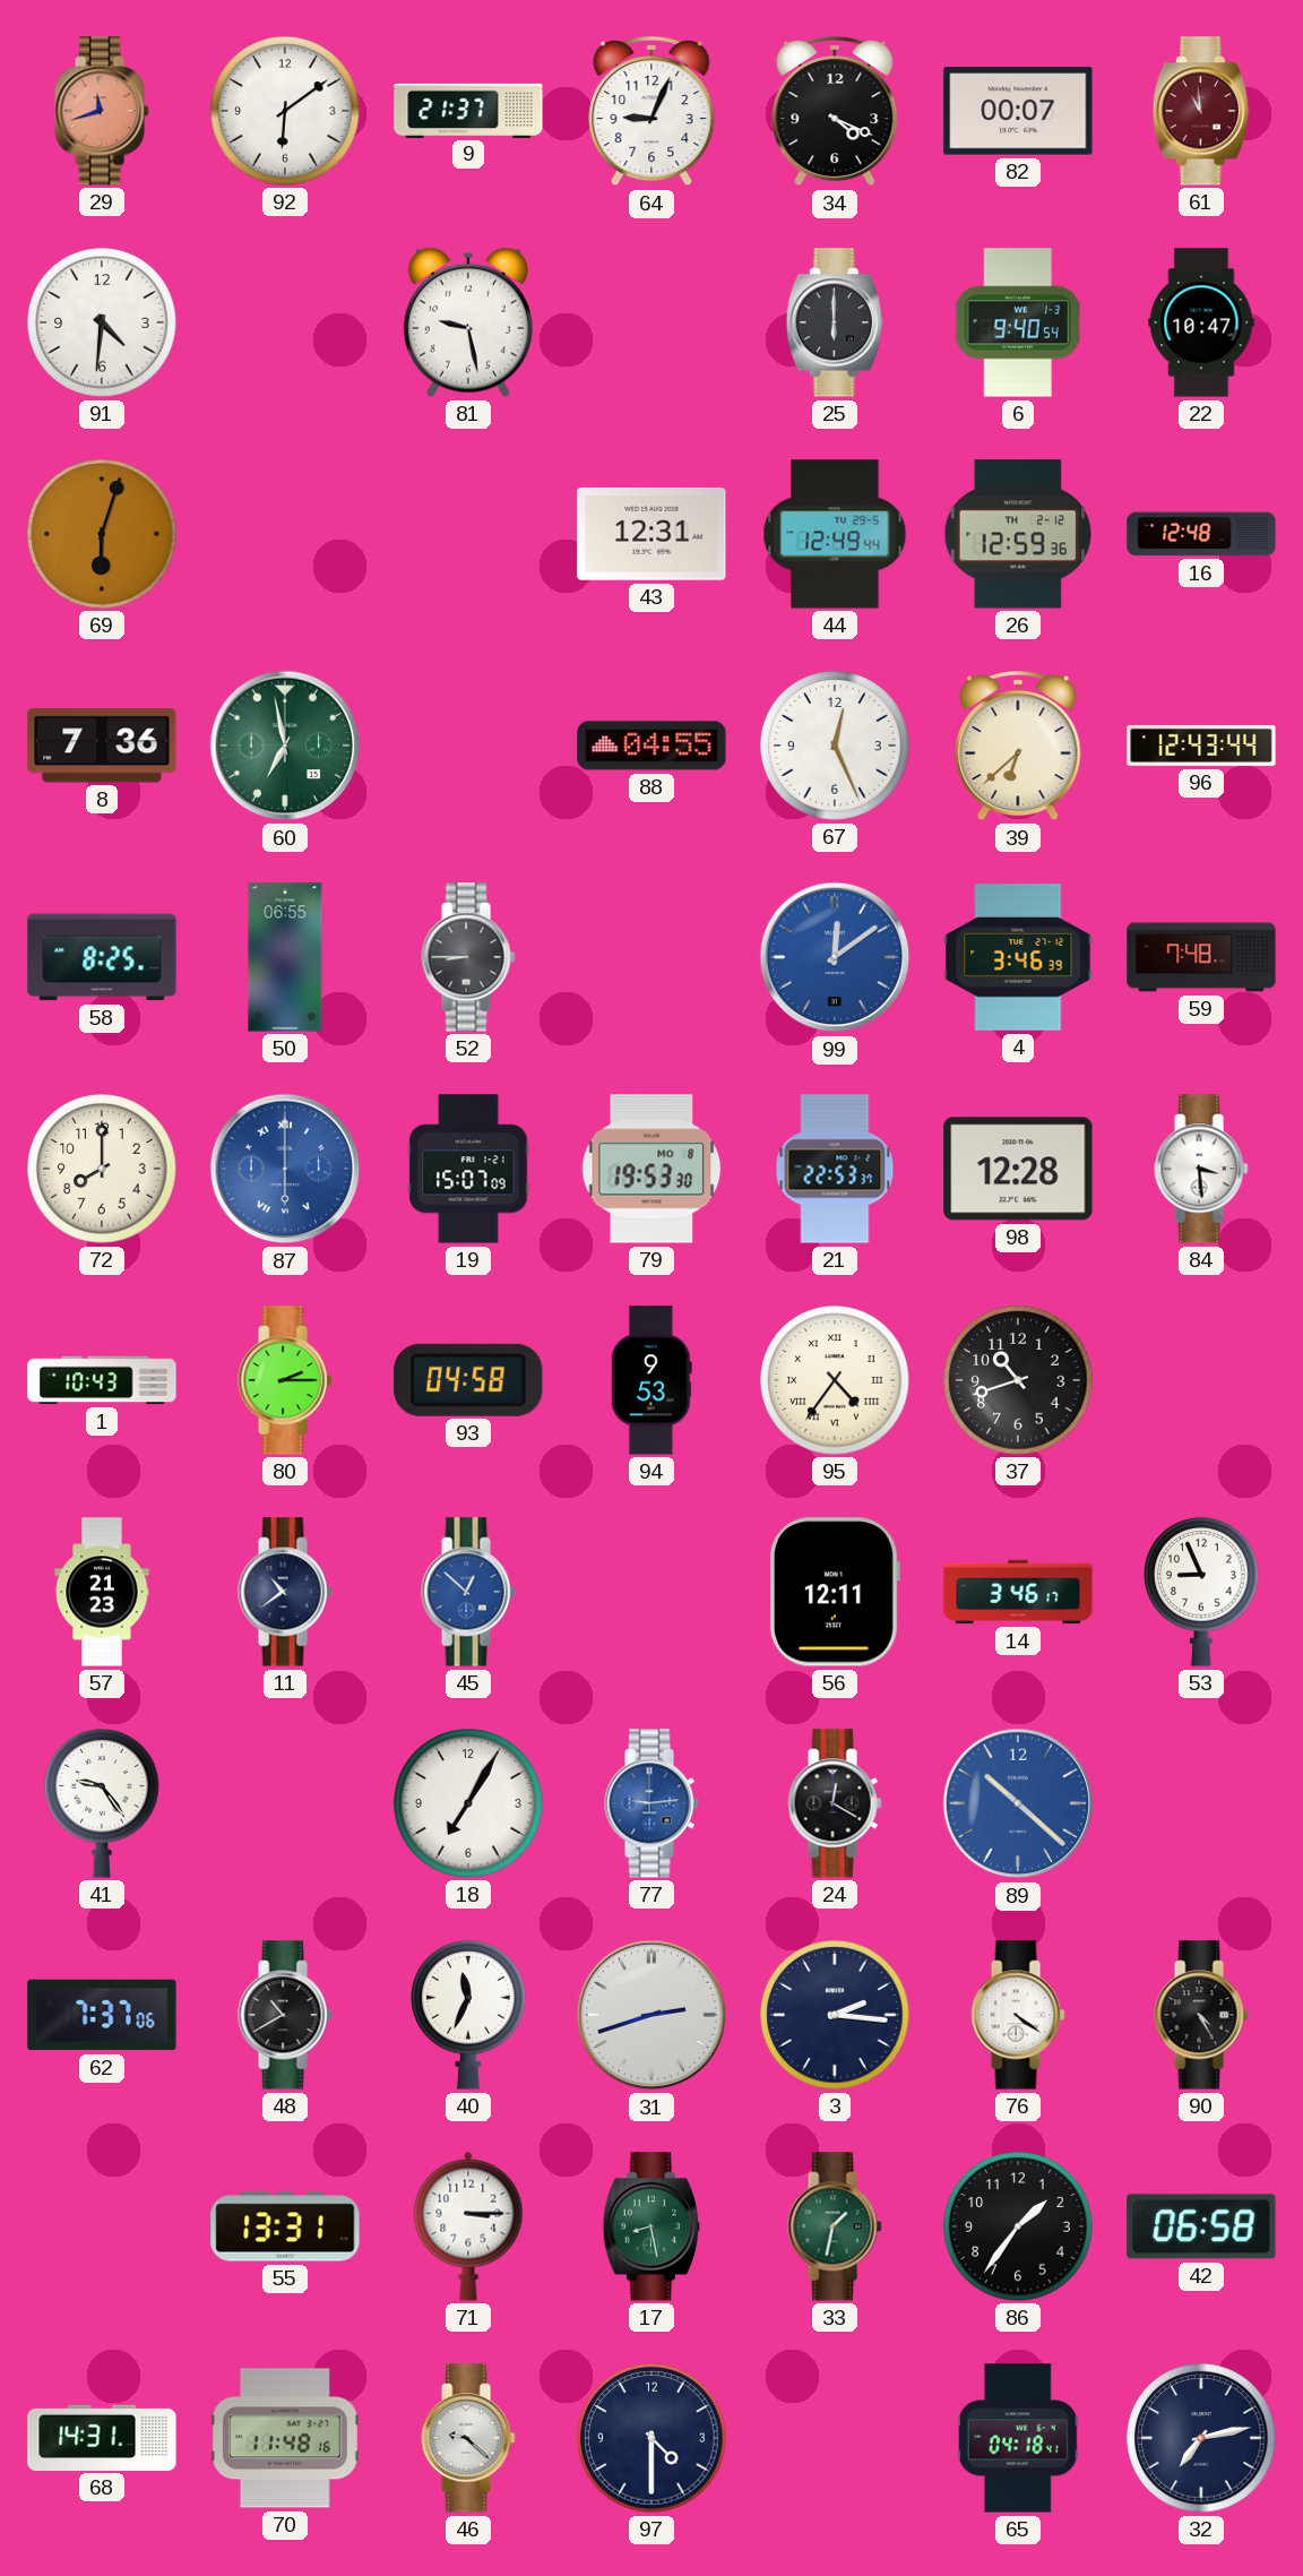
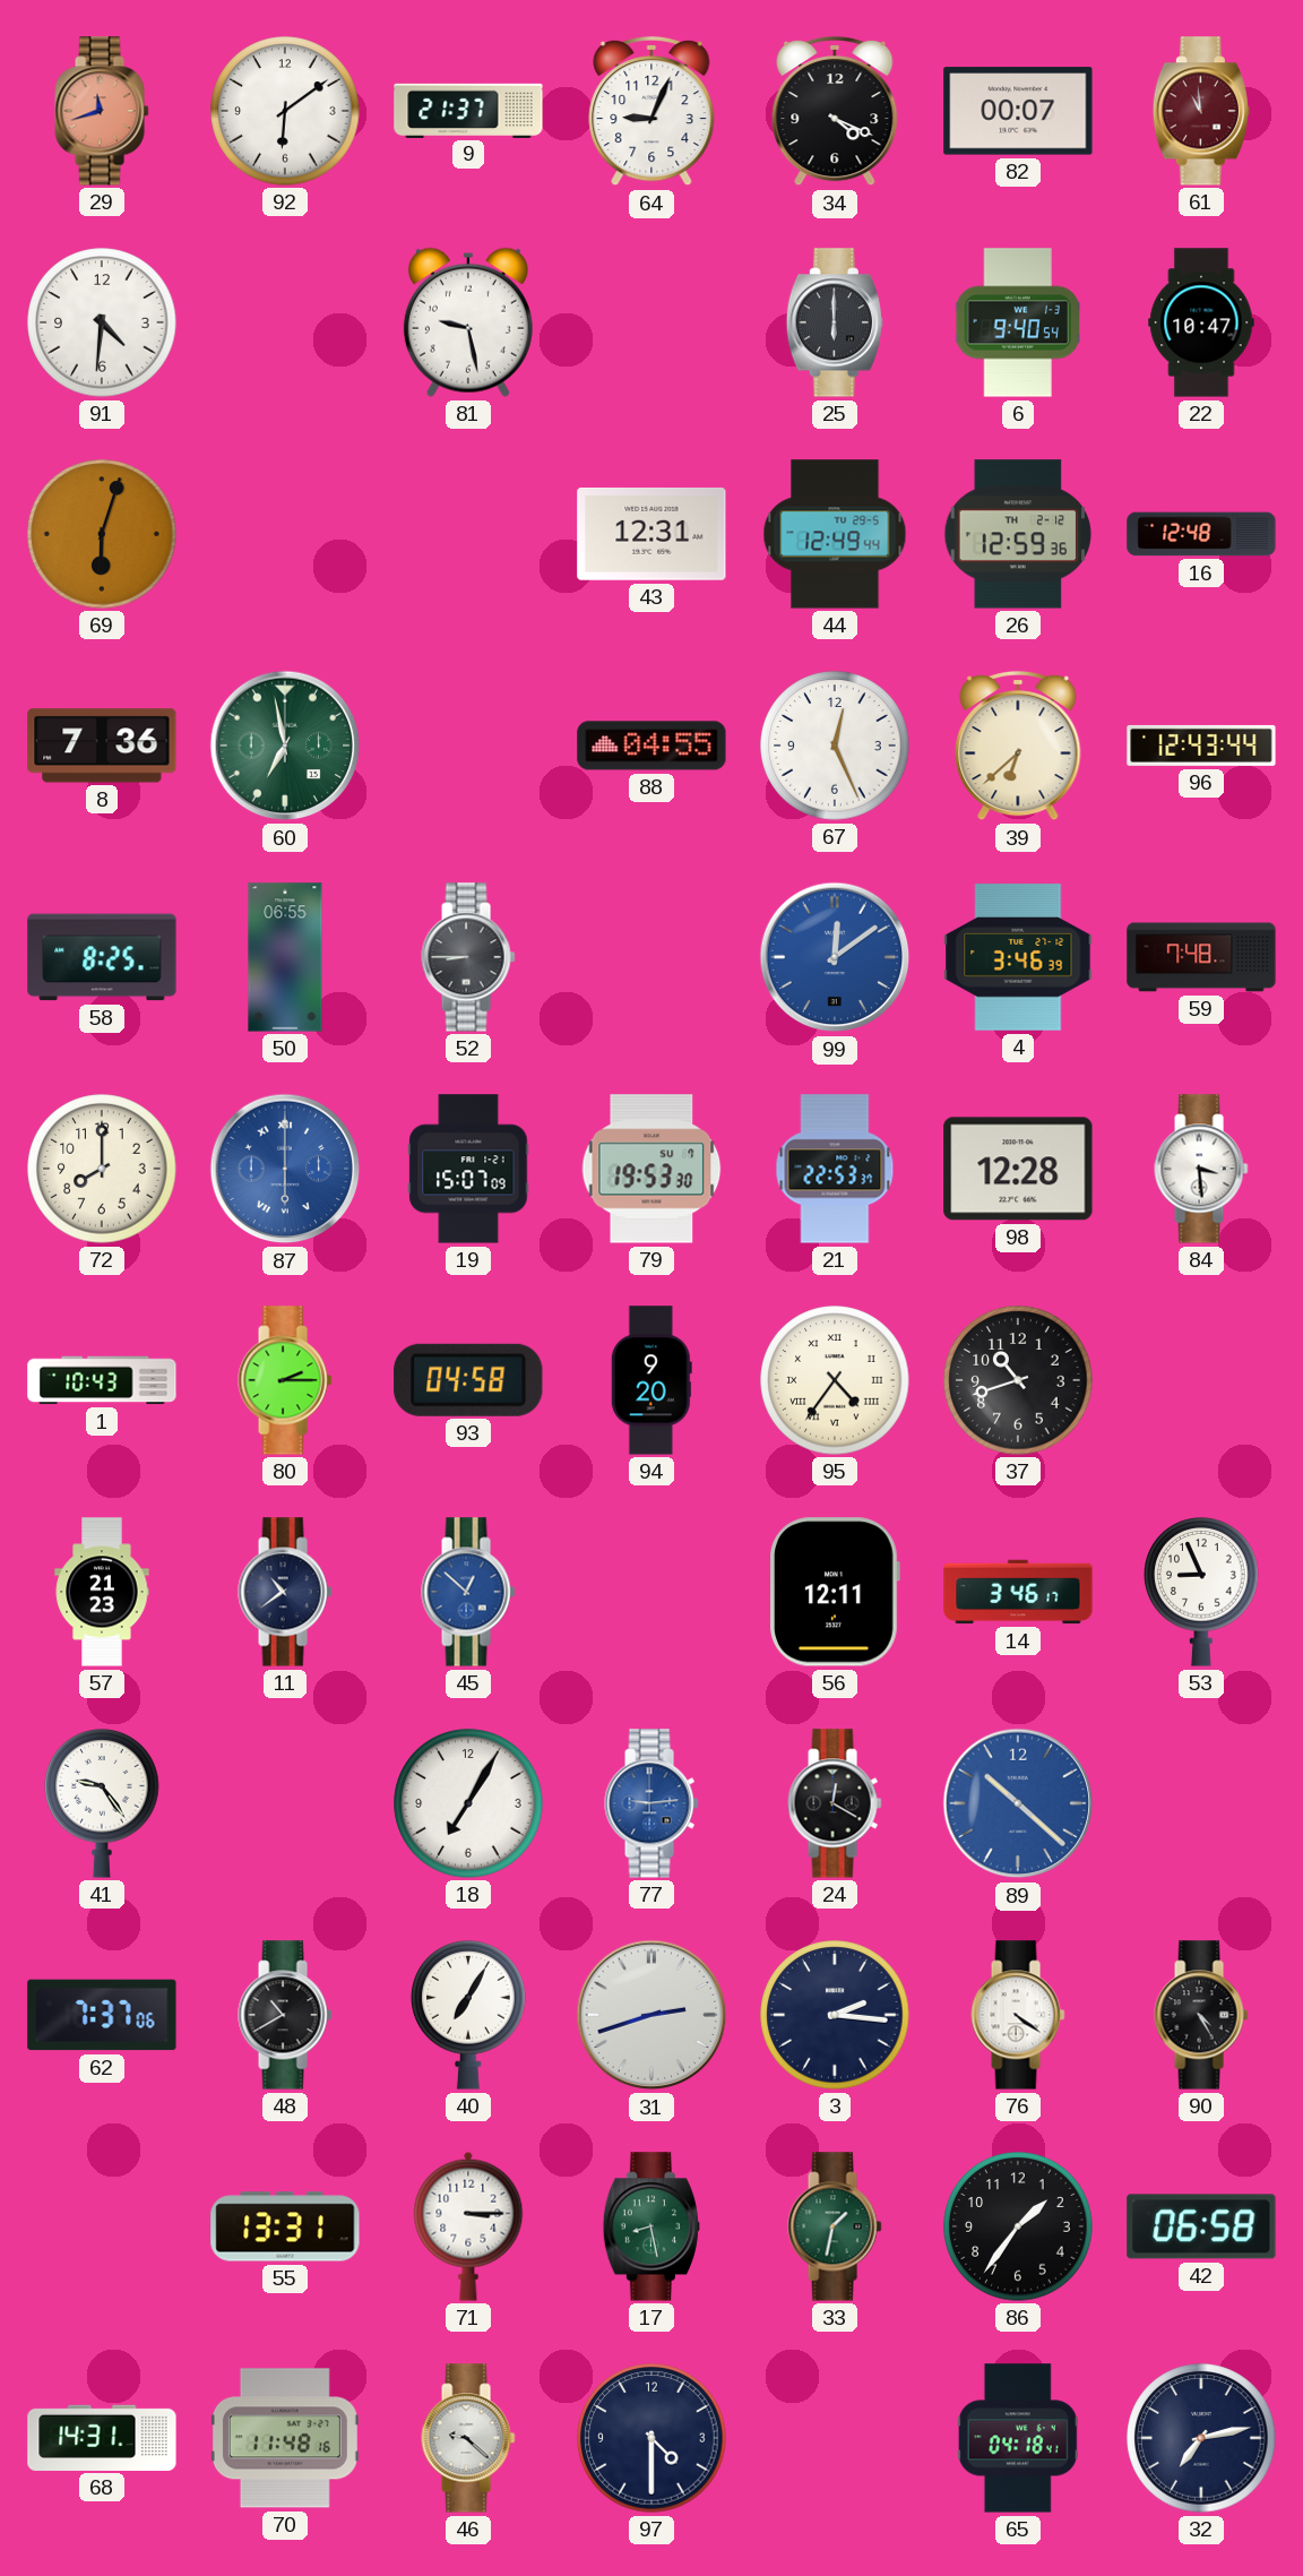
79 date: MO 8 -> SU 7
94: 9:53 -> 9:20
40: 11:34 -> 7:05
